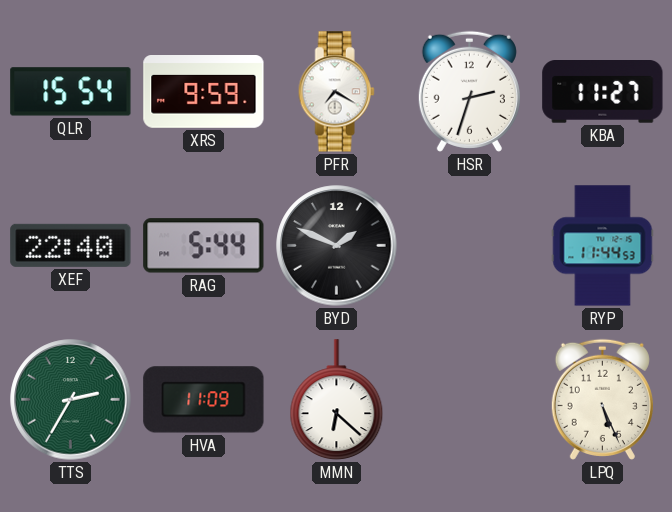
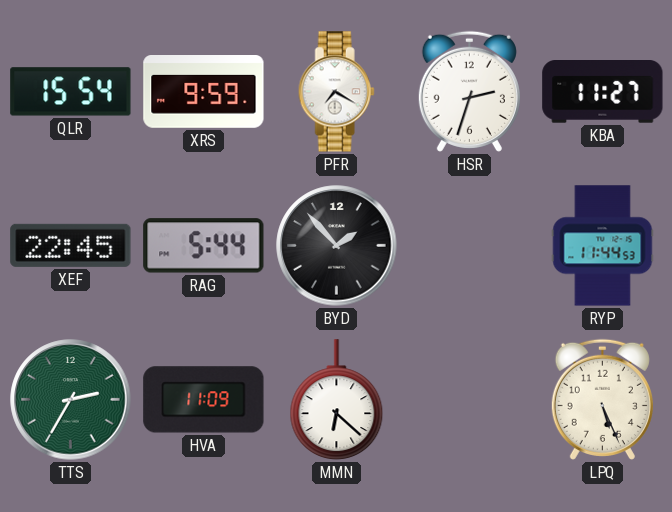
XEF: 22:40 -> 22:45
BYD: 1:49 -> 1:53
